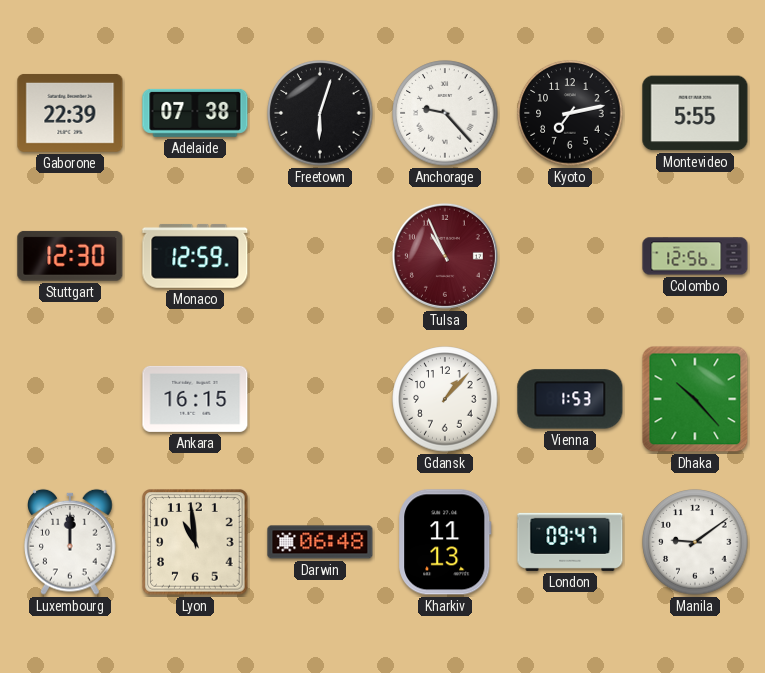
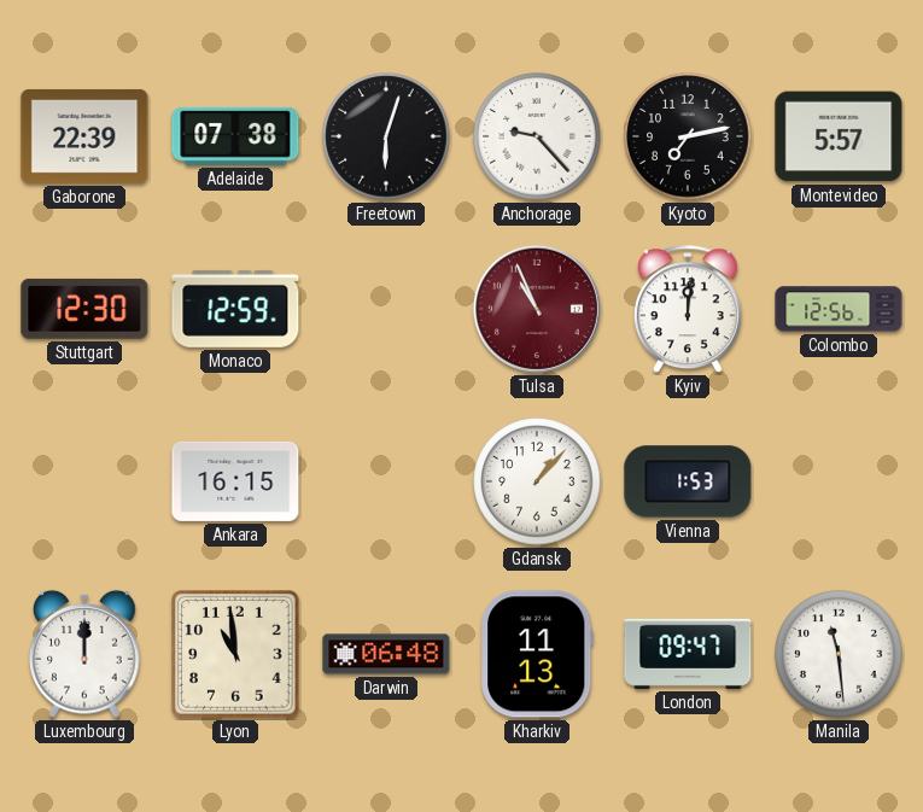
Montevideo: 5:55 -> 5:57
Kyiv: none -> 12:01
Dhaka: 10:23 -> none
Manila: 9:09 -> 11:29
